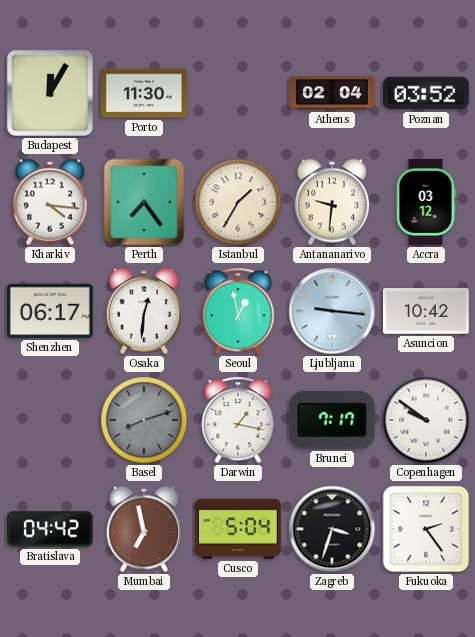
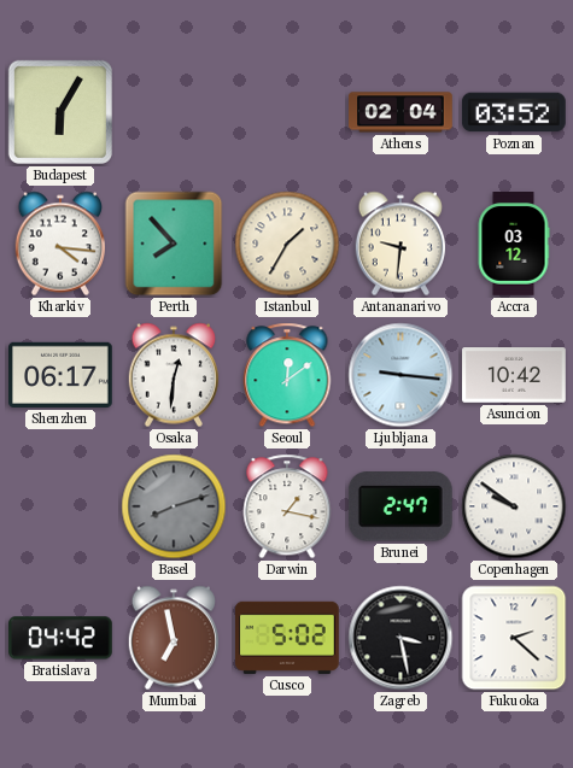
Budapest: 12:05 -> 6:05
Porto: 11:30 -> none
Perth: 7:24 -> 7:53
Seoul: 12:58 -> 12:09
Brunei: 7:17 -> 2:47
Cusco: 5:04 -> 5:02
Zagreb: 3:33 -> 3:28
Fukuoka: 2:24 -> 2:22
